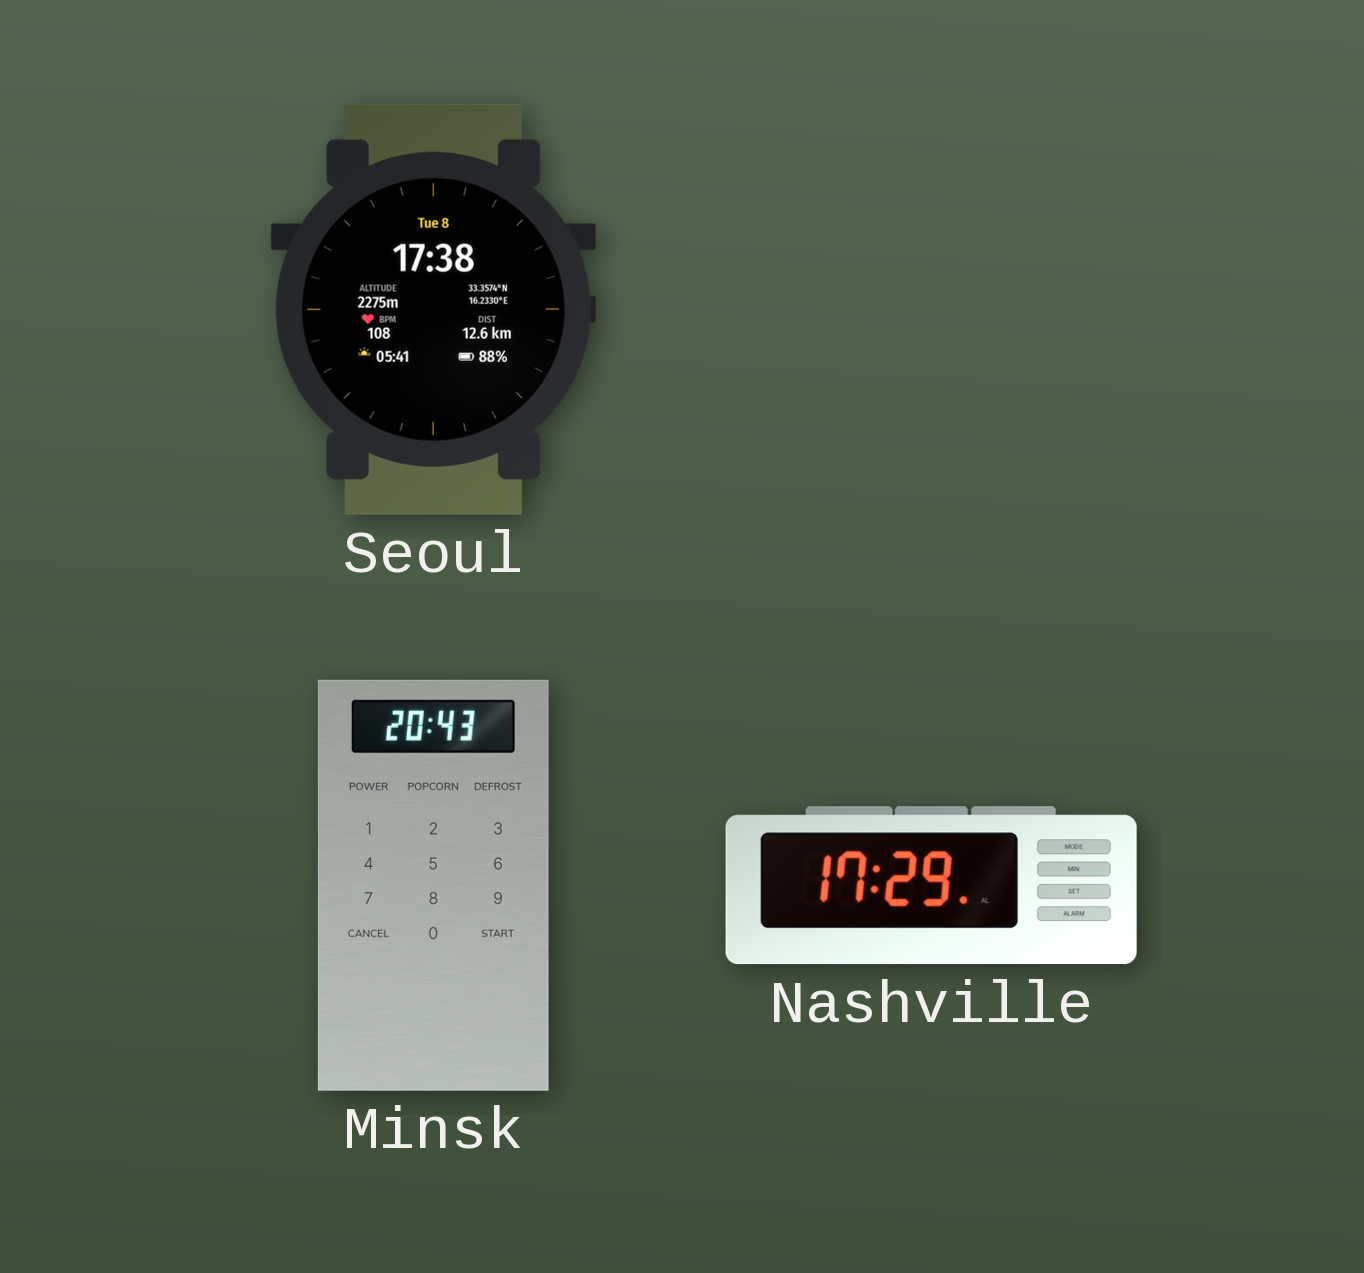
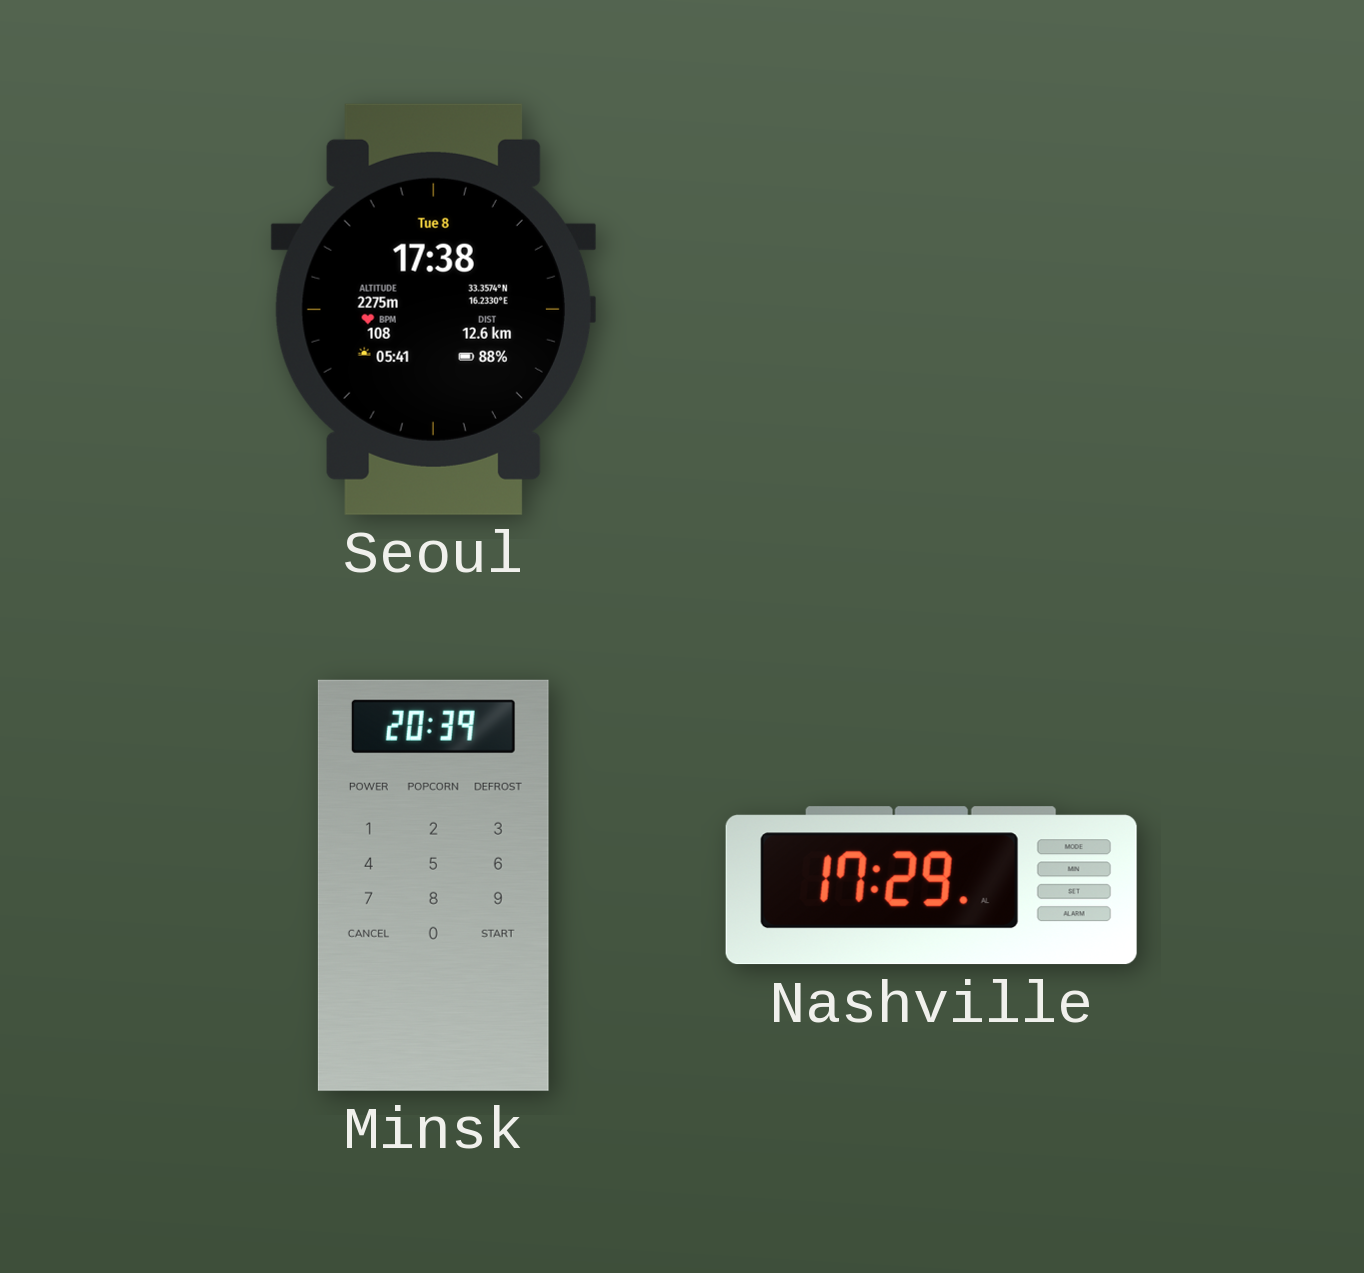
Minsk: 20:43 -> 20:39
